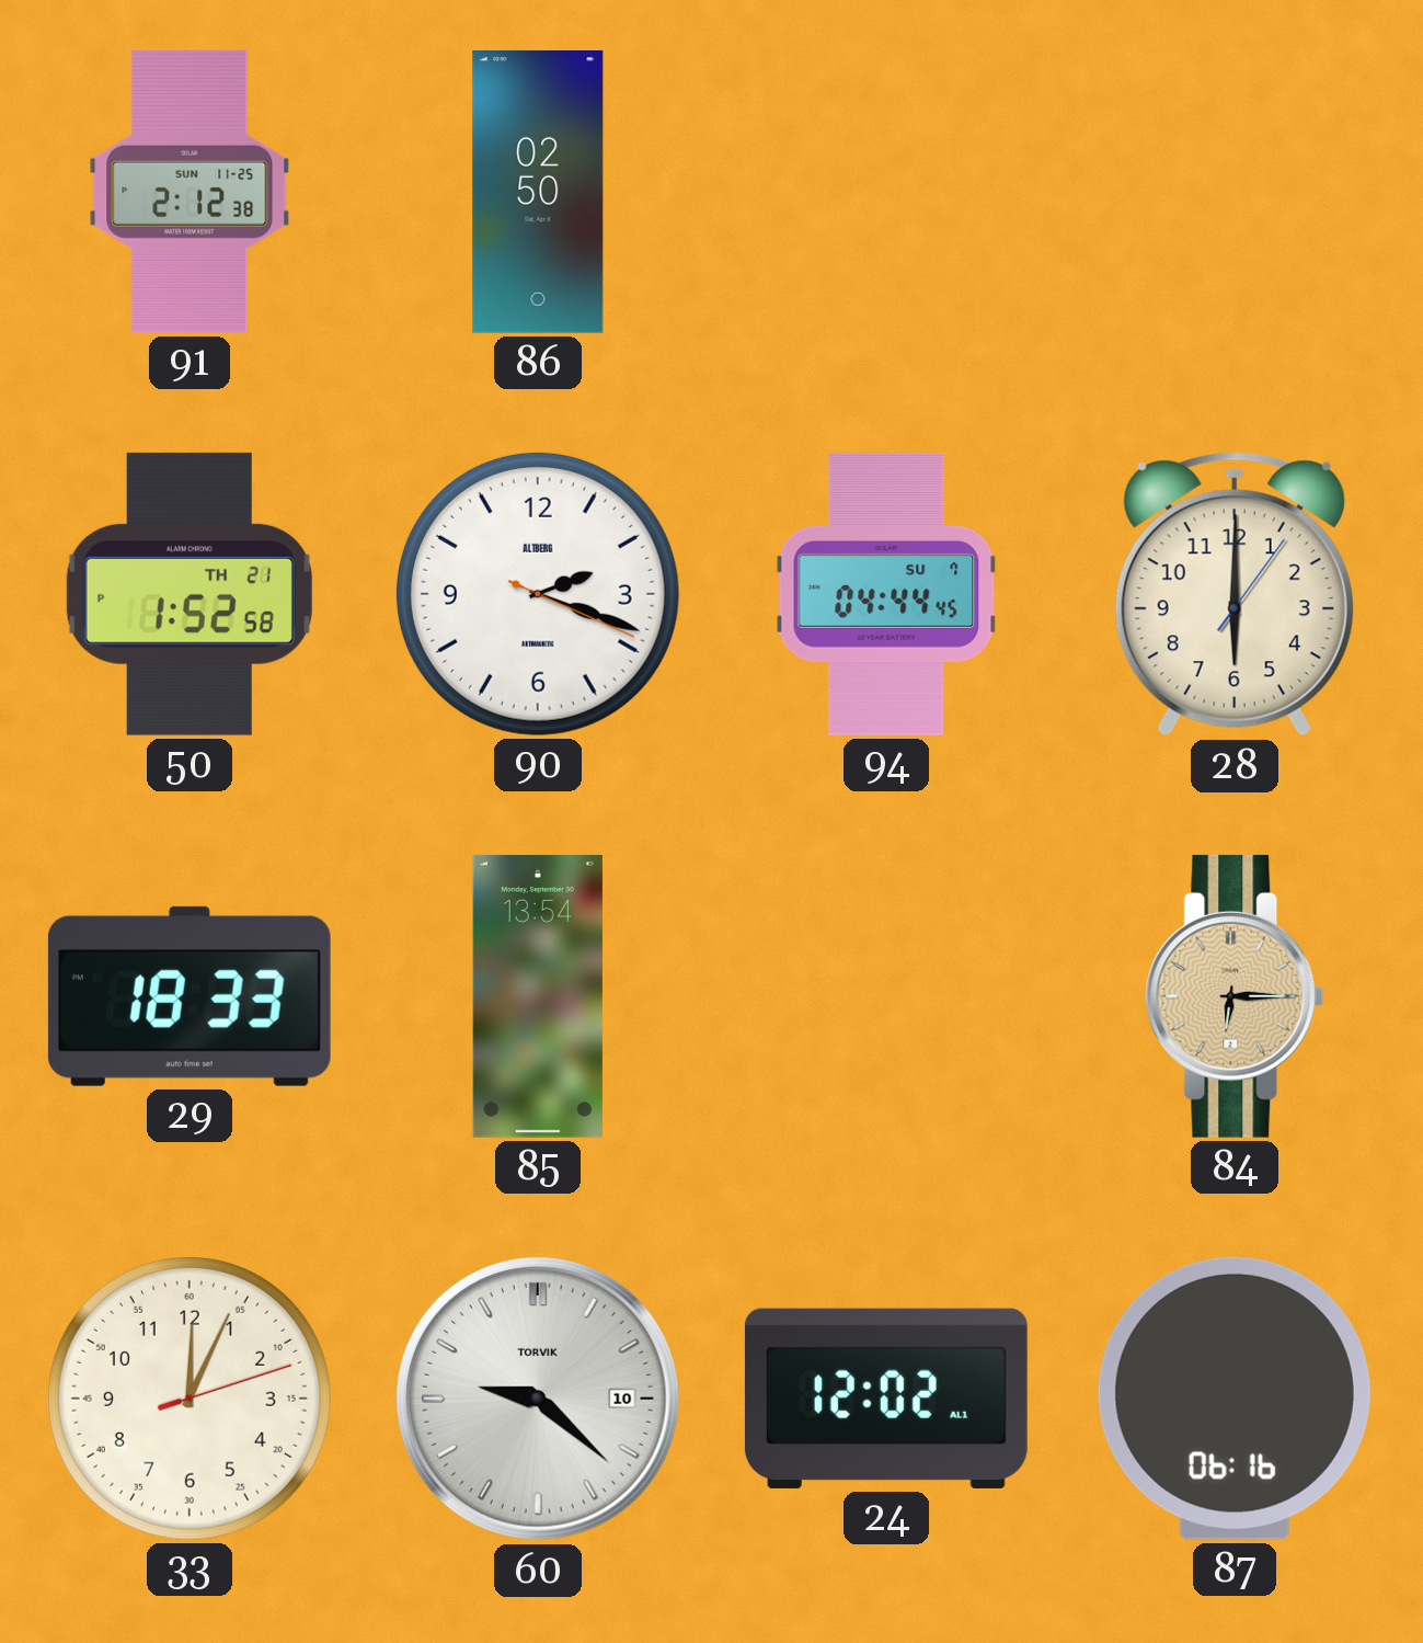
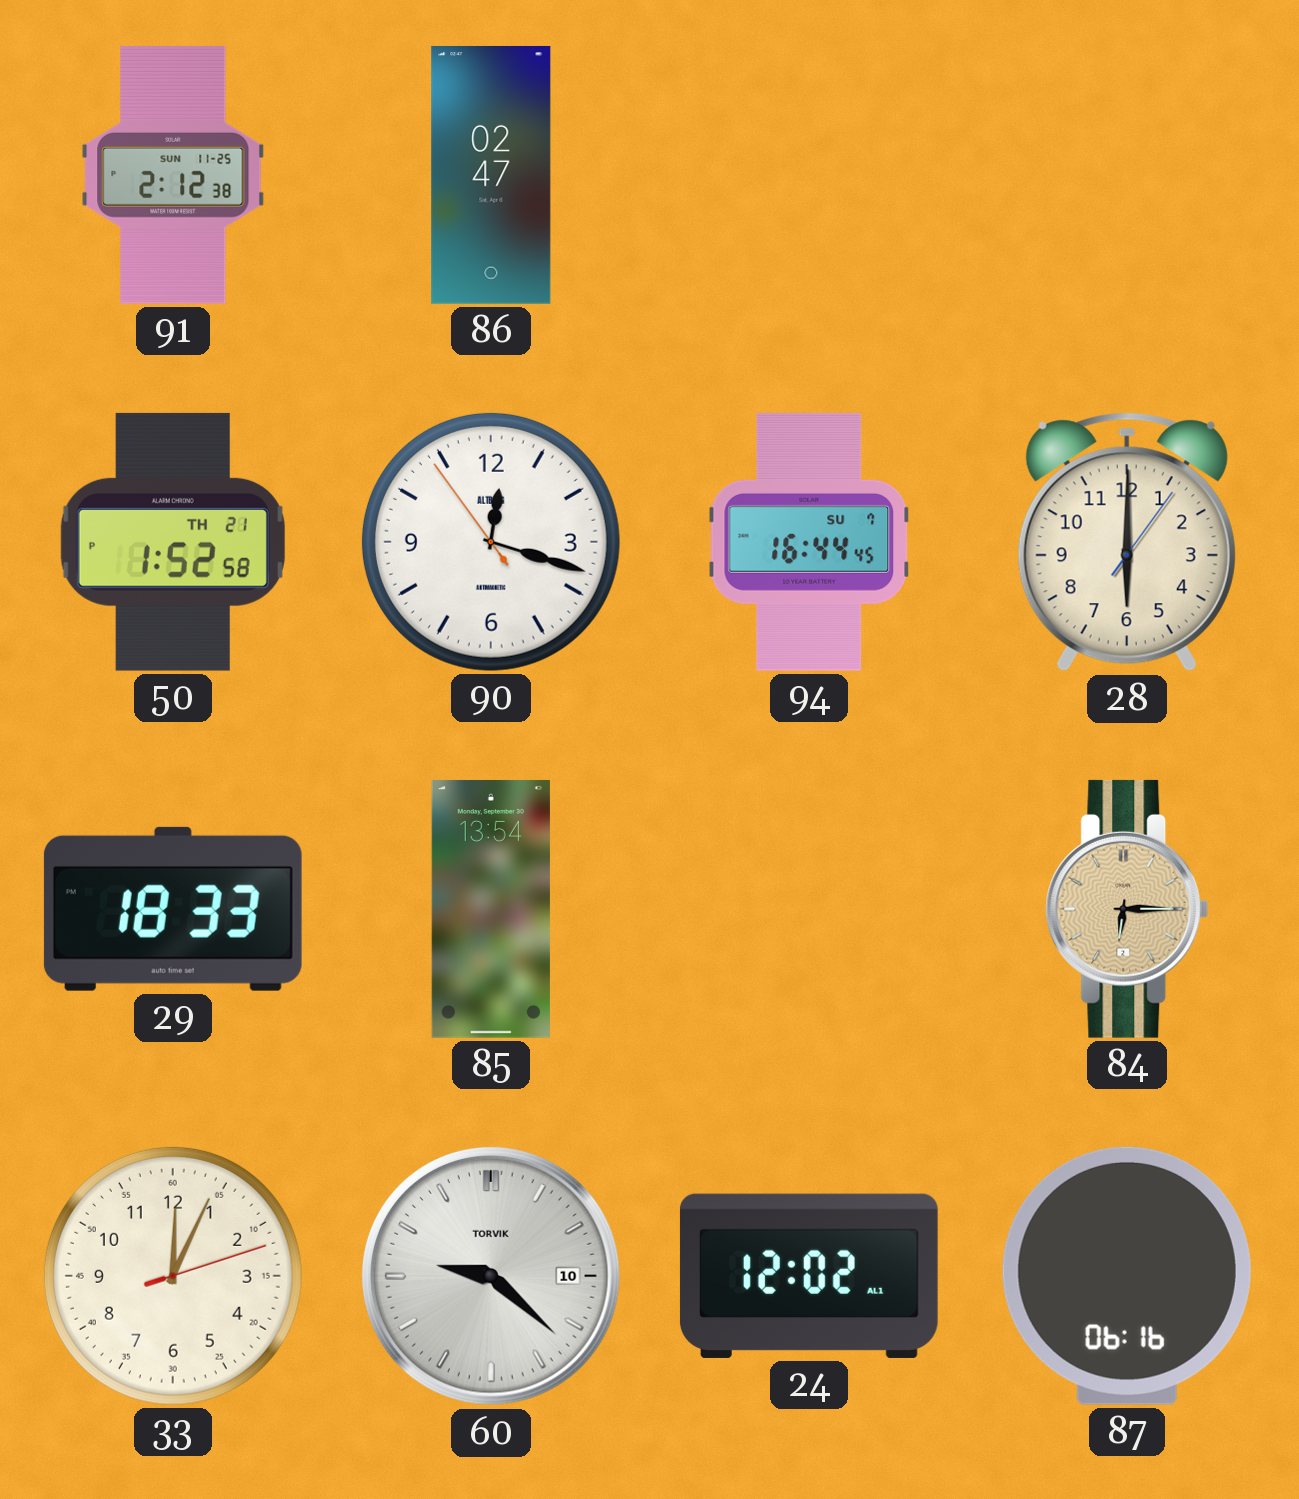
86: 02:50 -> 02:47
90: 2:18 -> 12:17
94: 04:44 -> 16:44
